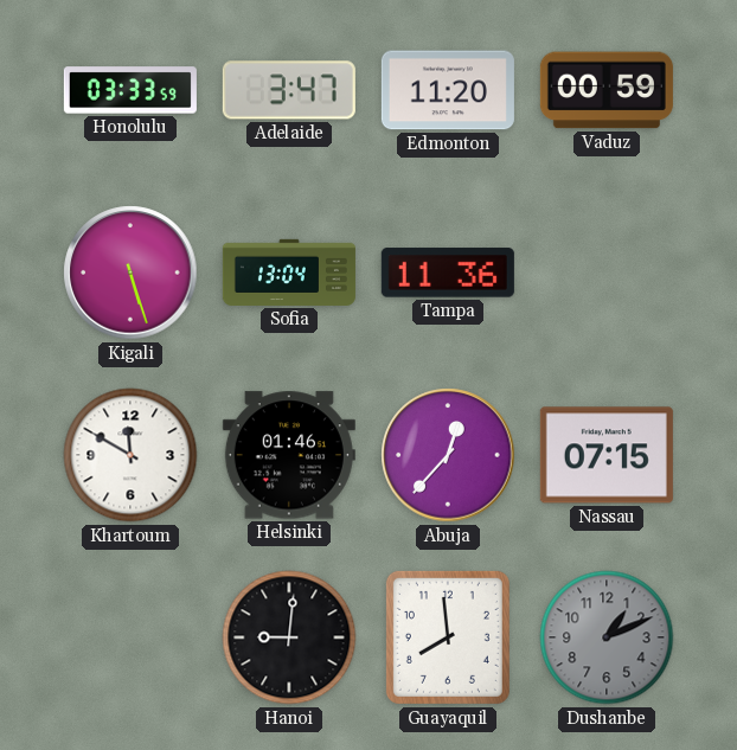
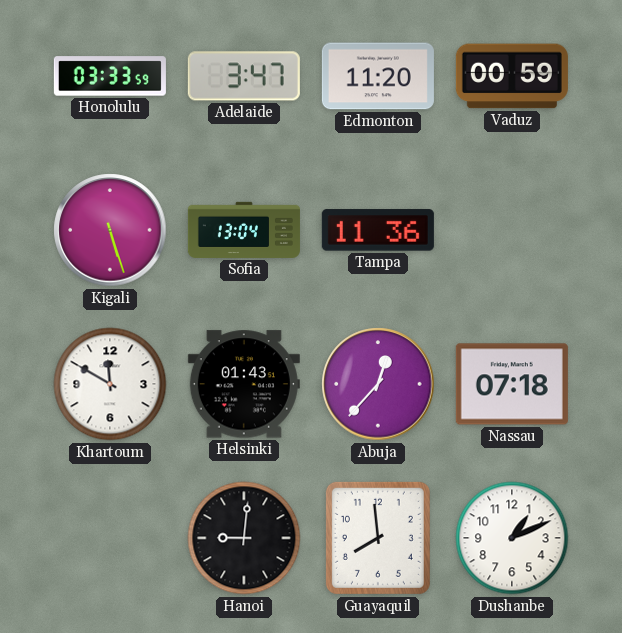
Helsinki: 01:46 -> 01:43
Nassau: 07:15 -> 07:18
Dushanbe dial: grey -> white
